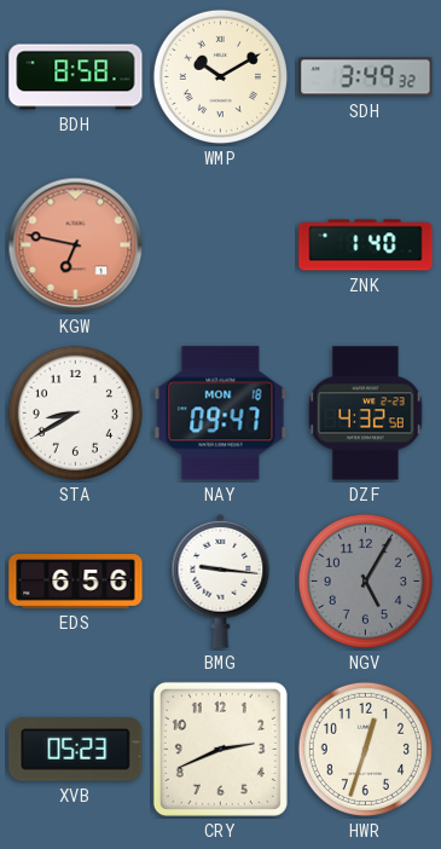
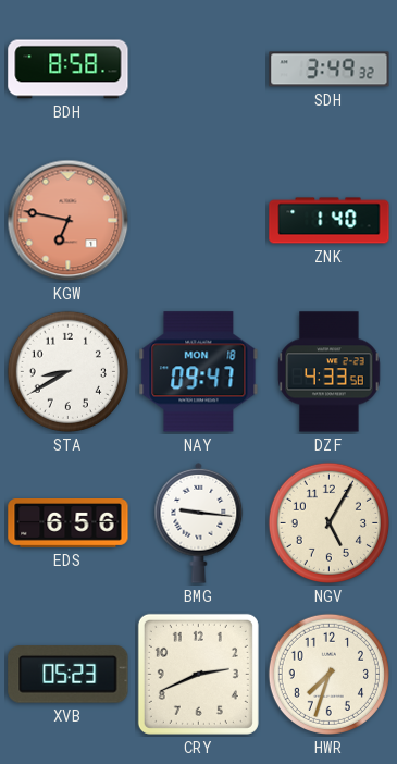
WMP: 10:10 -> none
DZF: 4:32 -> 4:33
NGV dial: grey -> cream
HWR: 12:33 -> 7:33
